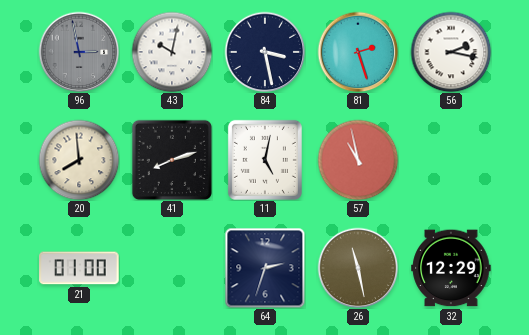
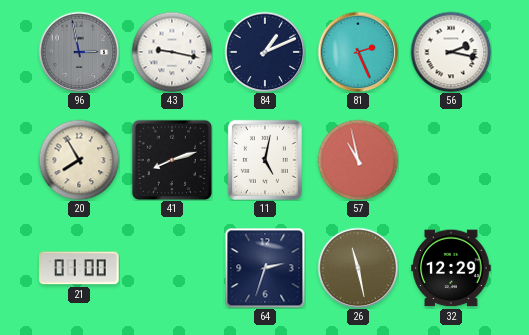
43: 10:02 -> 9:17
84: 3:28 -> 1:11
81: 2:27 -> 2:26
20: 7:59 -> 7:55
